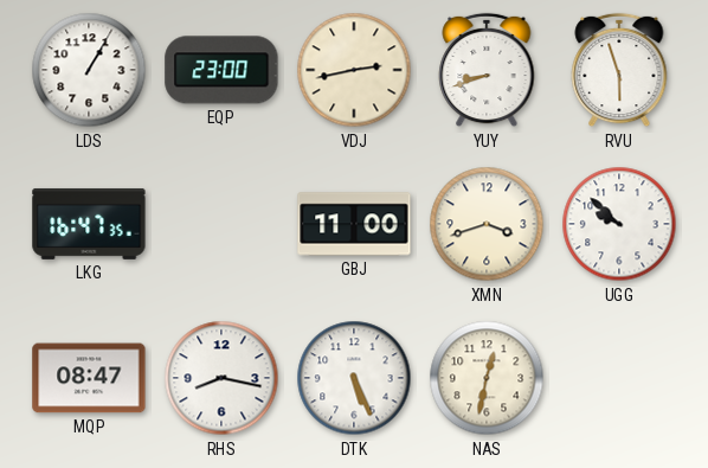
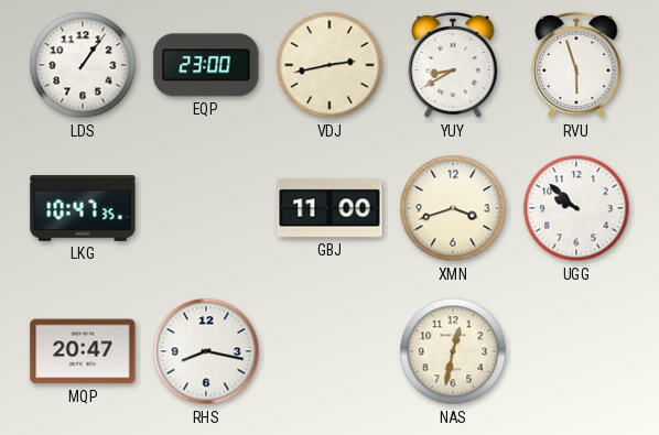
LDS: 1:05 -> 1:06
YUY: 8:42 -> 8:40
LKG: 16:47 -> 10:47
MQP: 08:47 -> 20:47
DTK: 5:26 -> none
